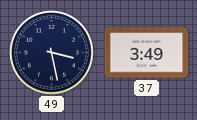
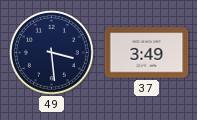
49: 3:28 -> 3:29
